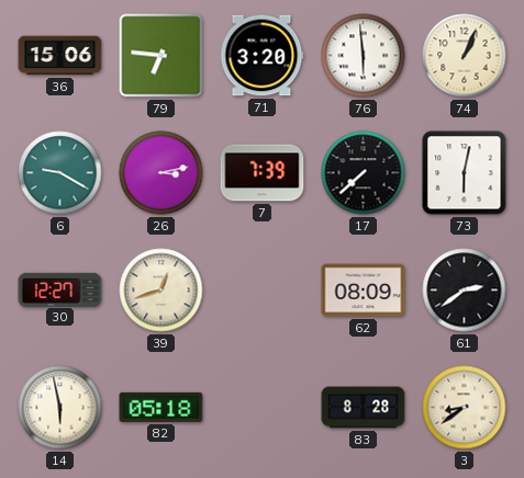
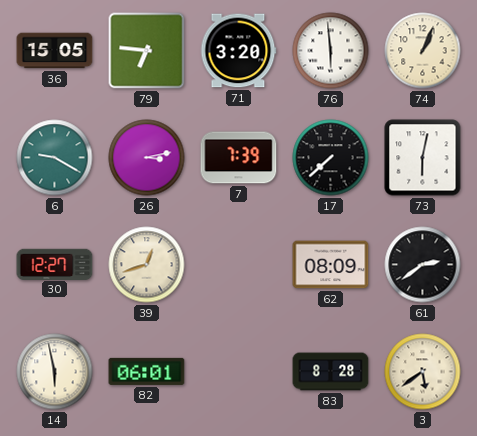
36: 15:06 -> 15:05
82: 05:18 -> 06:01
3: 8:39 -> 5:39
